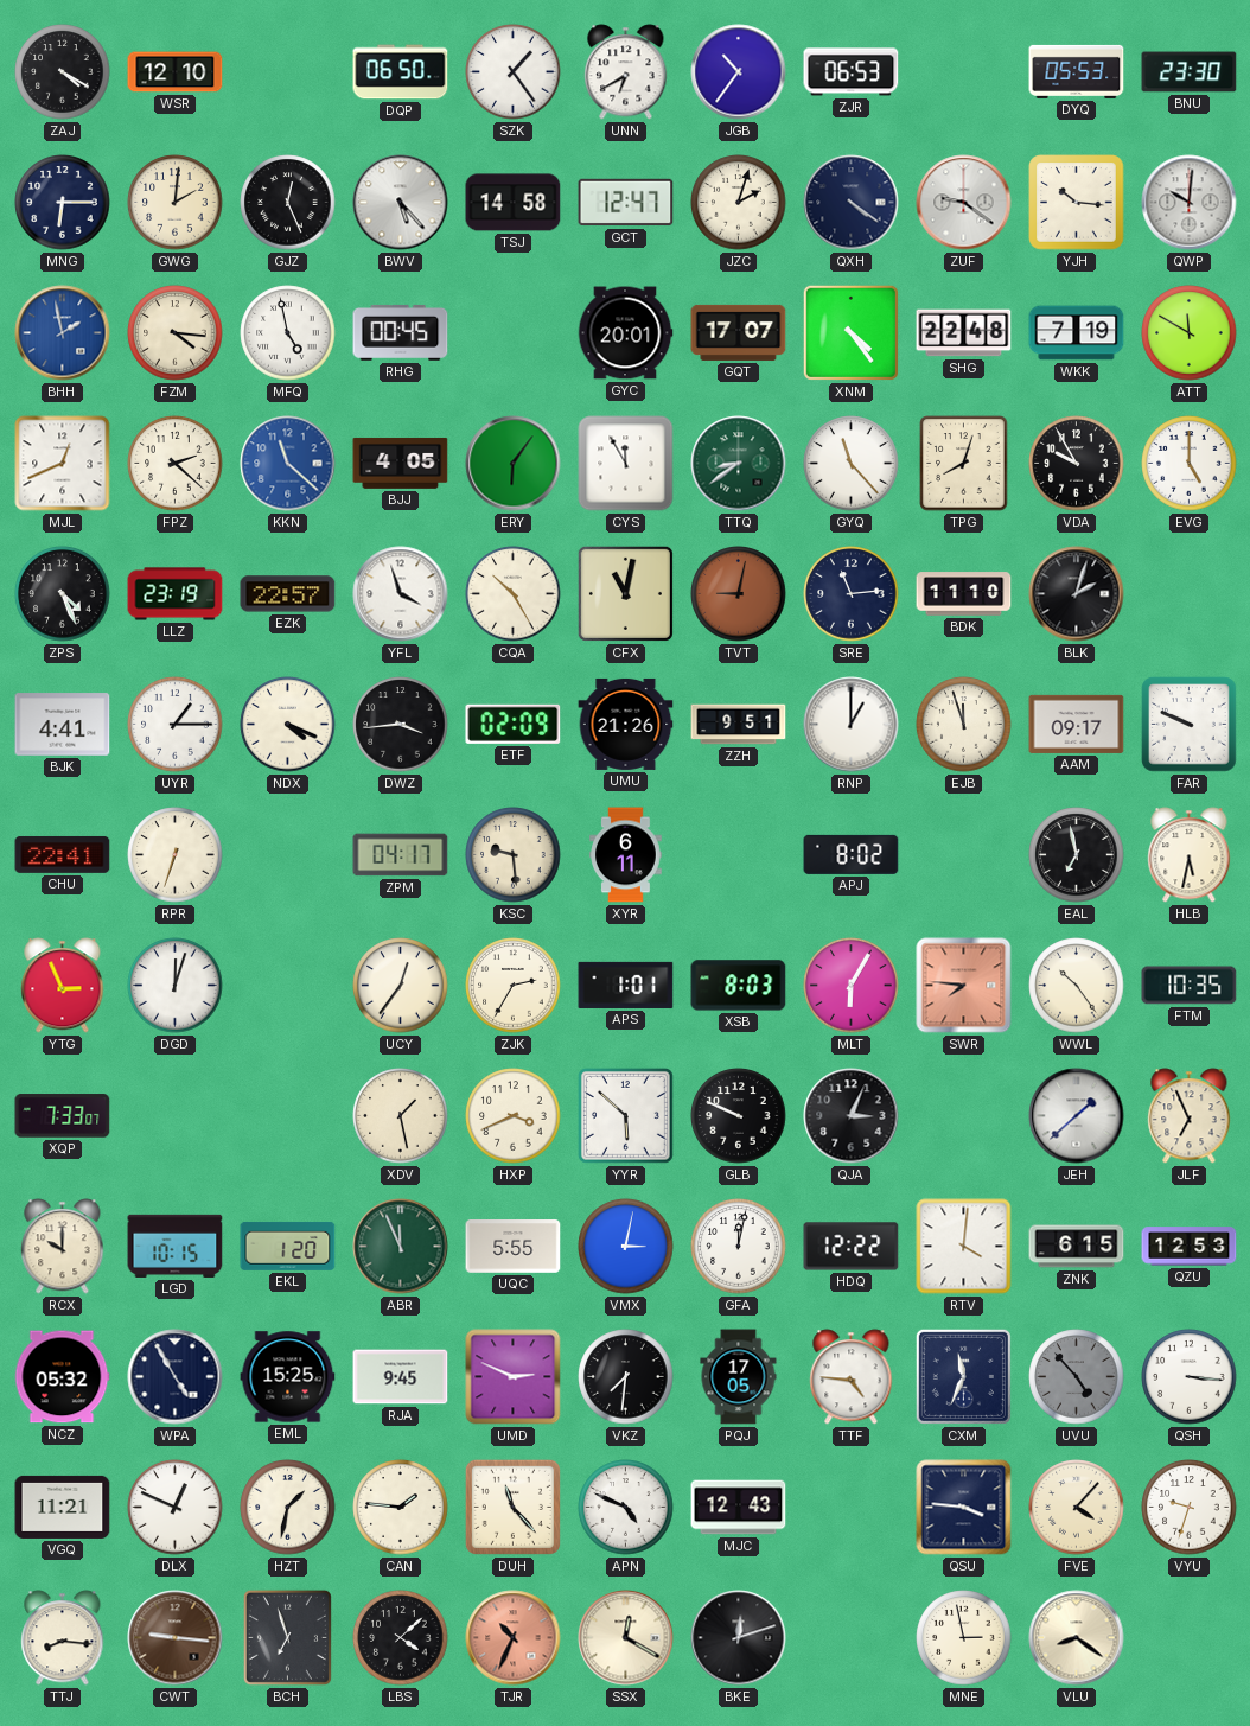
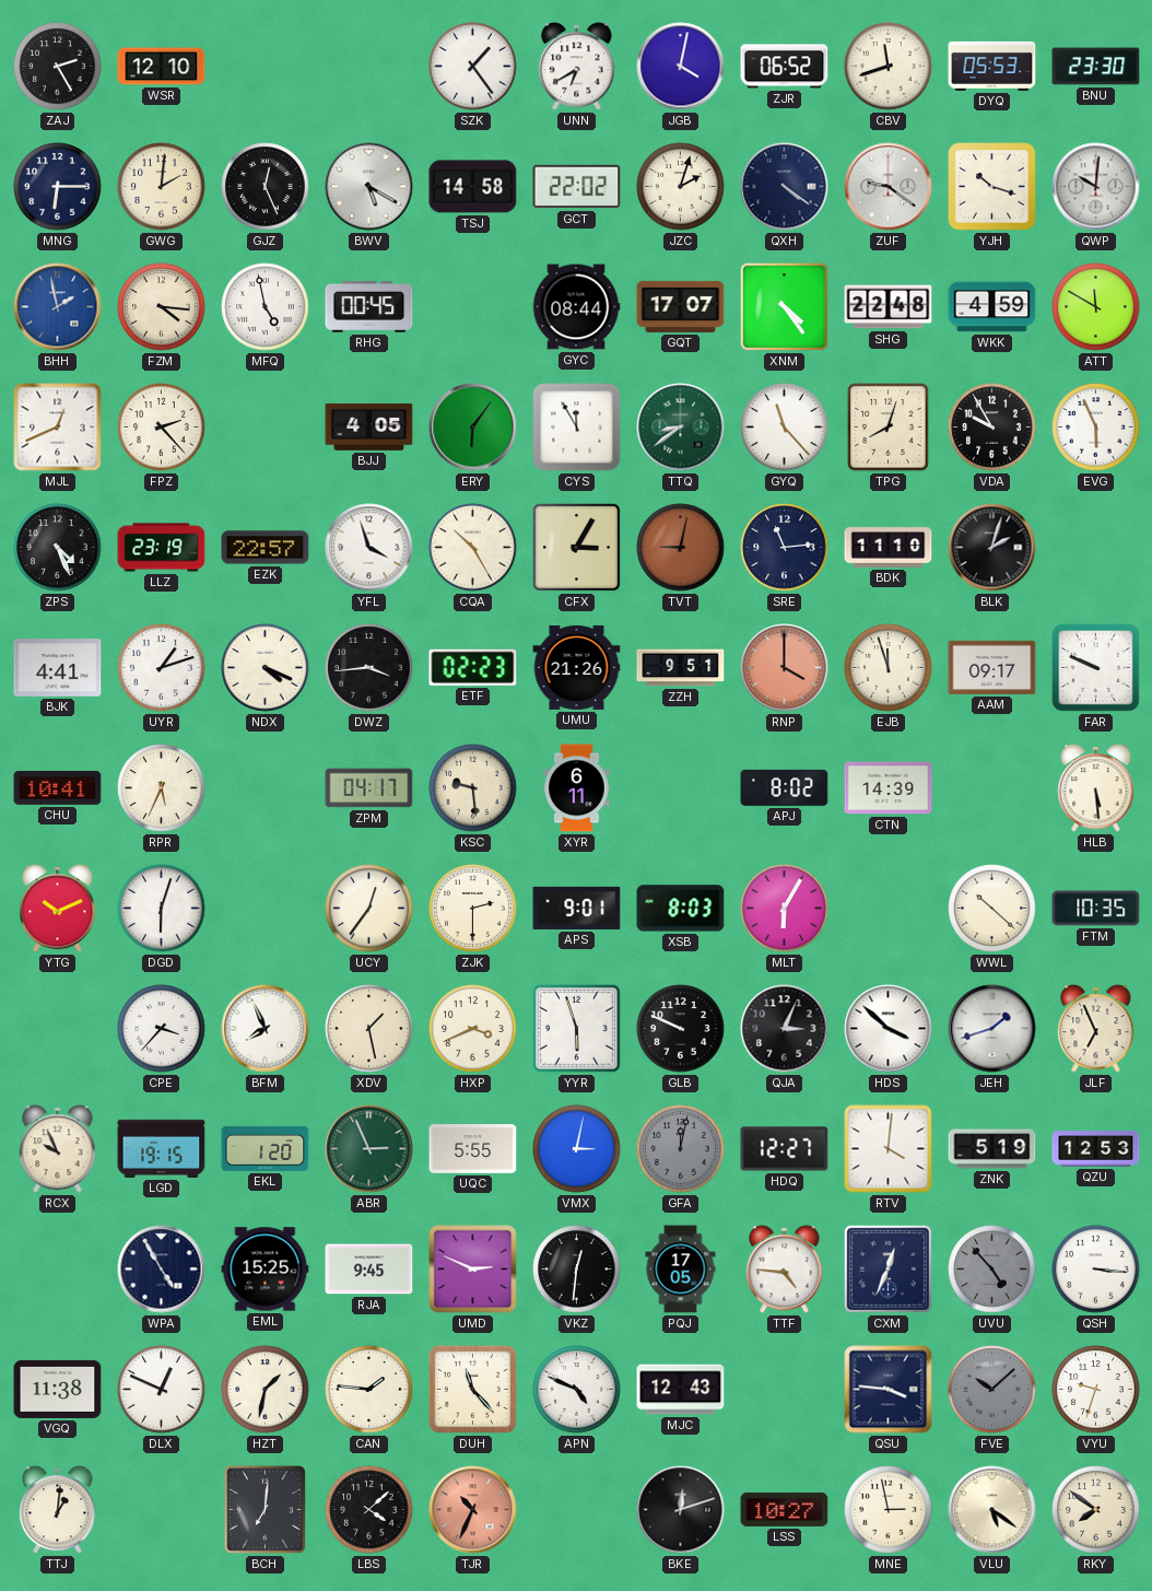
ZAJ: 4:20 -> 2:25
DQP: 06:50 -> none
JGB: 10:36 -> 4:02
ZJR: 06:53 -> 06:52
CBV: none -> 11:42
BWV: 5:23 -> 5:20
GCT: 12:47 -> 22:02
YJH: 10:16 -> 10:18
GYC: 20:01 -> 08:44
WKK: 7:19 -> 4:59
FPZ: 2:22 -> 2:23
KKN: 11:22 -> none
EVG: 5:00 -> 5:56
CFX: 11:02 -> 3:05
UYR: 1:15 -> 1:12
ETF: 02:09 -> 02:23
RNP: 1:00 -> 4:00
RNP dial: white -> salmon
CHU: 22:41 -> 10:41
RPR: 6:33 -> 5:34
CTN: none -> 14:39
EAL: 6:58 -> none
HLB: 5:32 -> 5:29
YTG: 2:56 -> 10:11
DGD: 12:03 -> 6:03
ZJK: 2:35 -> 2:30
APS: 1:01 -> 9:01
SWR: 7:46 -> none
WWL: 10:24 -> 10:22
XQP: 7:33 -> none
CPE: none -> 3:37
BFM: none -> 7:56
YYR: 5:52 -> 5:57
HDS: none -> 3:52
JEH: 1:38 -> 1:42
RCX: 10:00 -> 9:56
LGD: 10:15 -> 19:15
ABR: 11:56 -> 2:56
GFA dial: white -> grey
HDQ: 12:22 -> 12:27
ZNK: 6:15 -> 5:19
NCZ: 05:32 -> none
VKZ: 7:31 -> 12:31
CXM: 11:34 -> 12:34
VGQ: 11:21 -> 11:38
FVE: 4:07 -> 10:08
FVE dial: cream -> grey
TTJ: 8:16 -> 1:01
CWT: 9:16 -> none
BCH: 6:57 -> 7:01
SSX: 12:20 -> none
LSS: none -> 10:27
VLU: 8:21 -> 5:21
RKY: none -> 7:51
